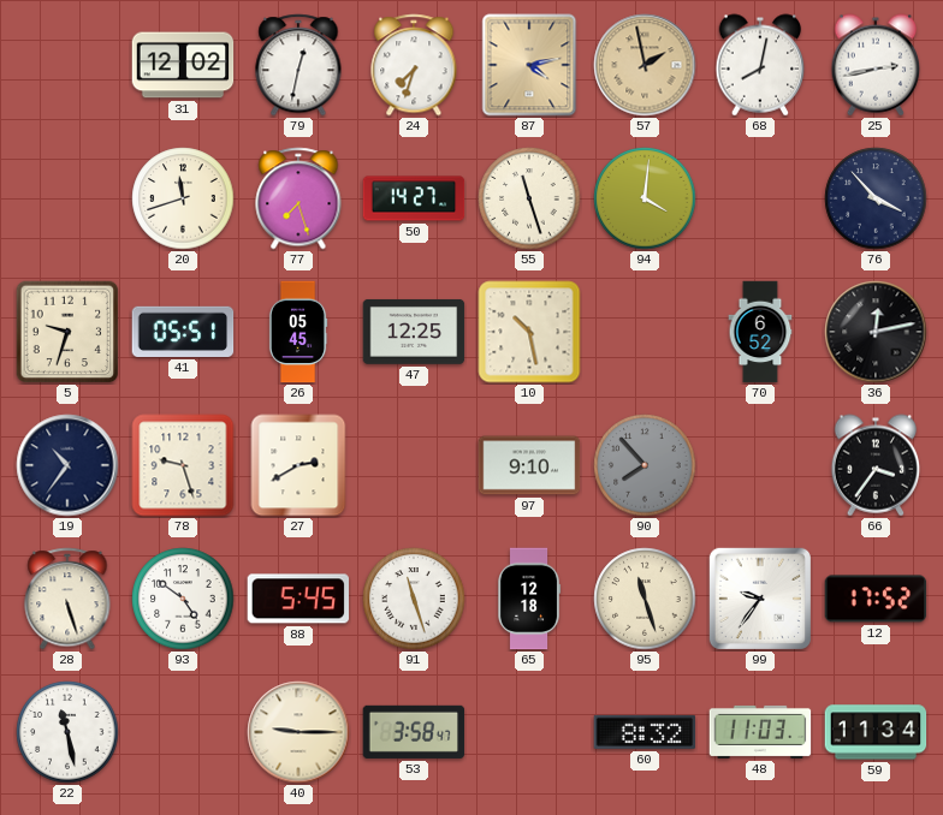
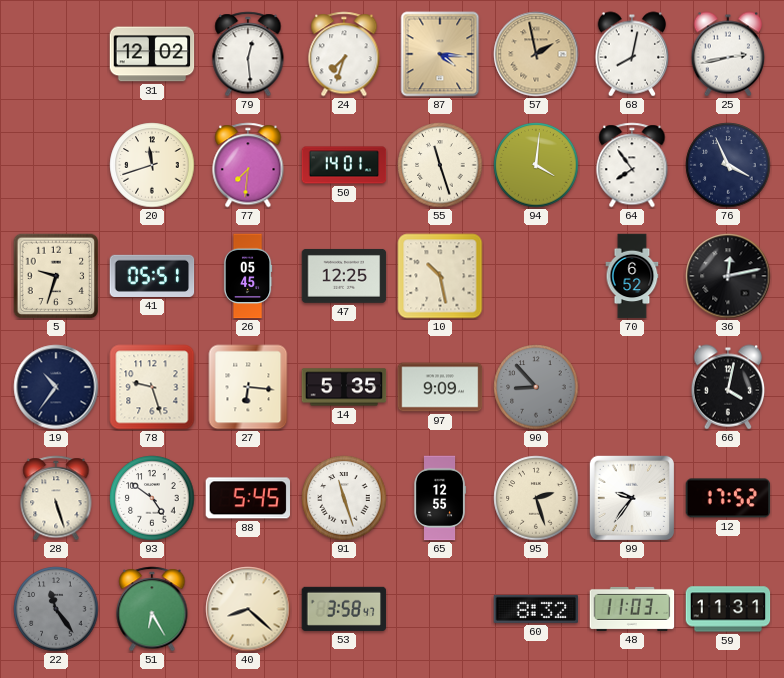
79: 12:32 -> 12:29
87: 4:13 -> 4:16
77: 7:27 -> 7:31
50: 14:27 -> 14:01
64: none -> 7:54
76: 3:53 -> 3:56
27: 2:40 -> 6:16
14: none -> 5:35
97: 9:10 -> 9:09
90: 7:53 -> 8:53
66: 3:36 -> 4:02
65: 12:18 -> 12:55
95: 11:27 -> 2:27
22: 11:28 -> 11:24
22 dial: white -> grey
51: none -> 6:25
40: 9:15 -> 8:22
59: 11:34 -> 11:31
